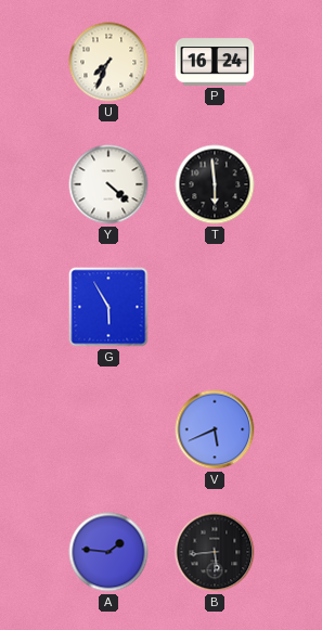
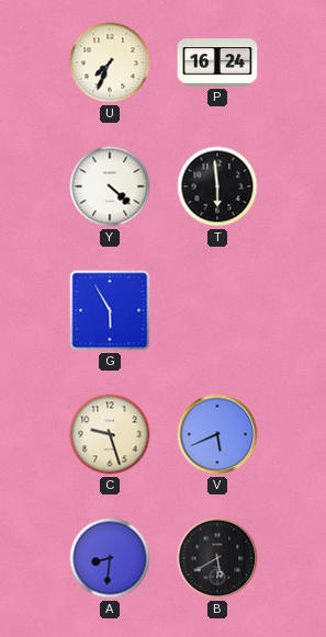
C: none -> 9:27
A: 1:46 -> 8:31
B: 5:44 -> 5:40
